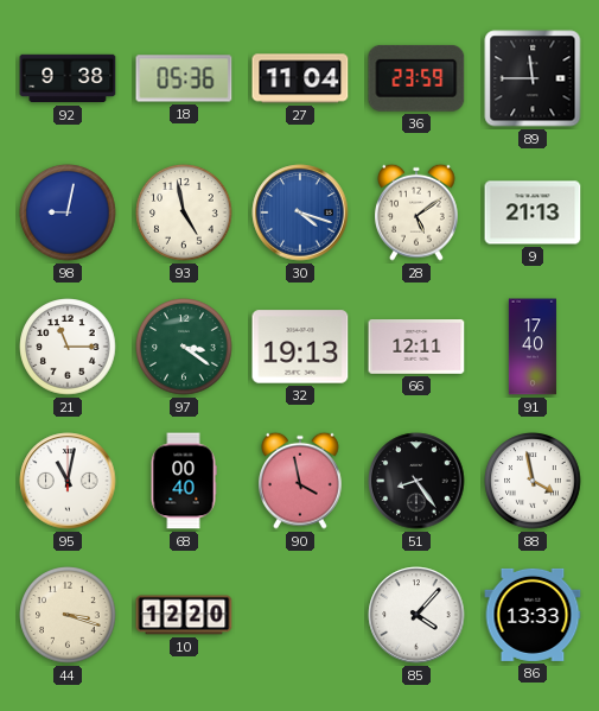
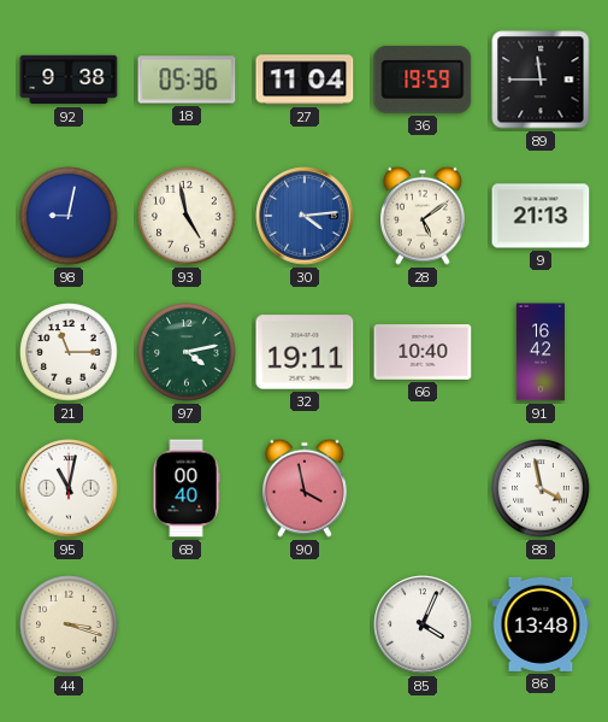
36: 23:59 -> 19:59
30: 4:18 -> 4:14
97: 3:21 -> 4:13
32: 19:13 -> 19:11
66: 12:11 -> 10:40
91: 17:40 -> 16:42
51: 8:24 -> none
10: 12:20 -> none
85: 4:07 -> 4:04
86: 13:33 -> 13:48
